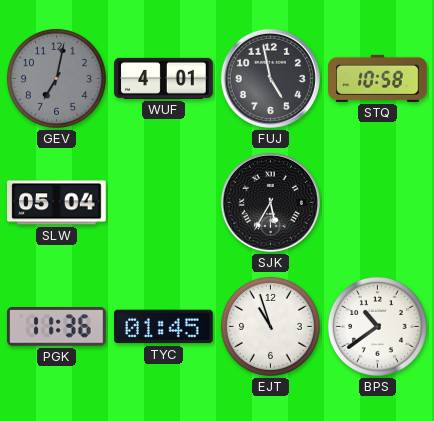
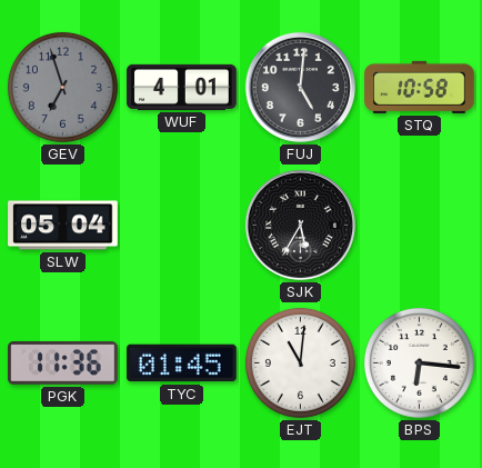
GEV: 7:02 -> 6:57
FUJ: 4:58 -> 5:01
EJT: 10:57 -> 11:01
BPS: 10:39 -> 6:16
